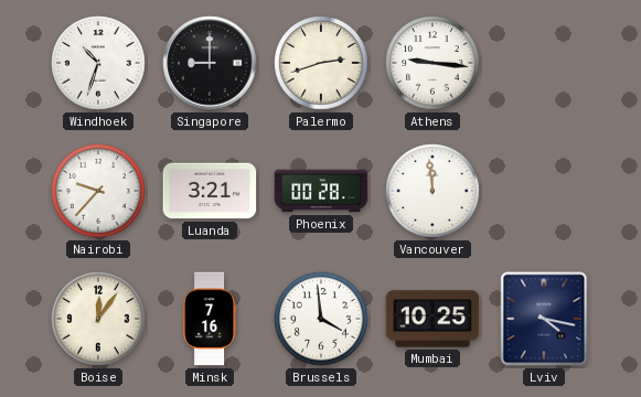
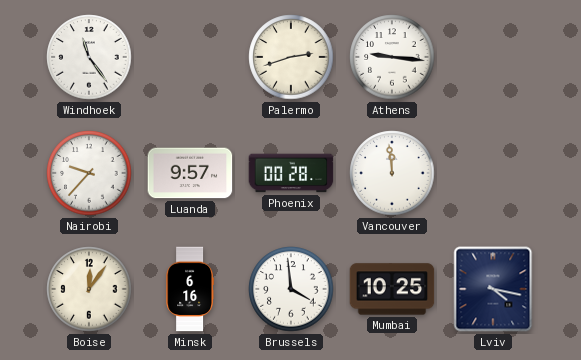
Windhoek: 10:33 -> 11:24
Singapore: 9:00 -> none
Luanda: 3:21 -> 9:57
Minsk: 7:16 -> 6:16
